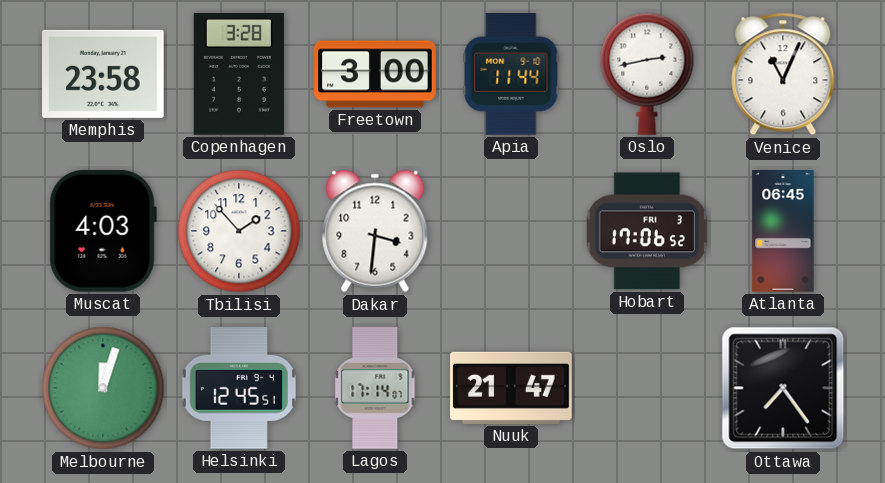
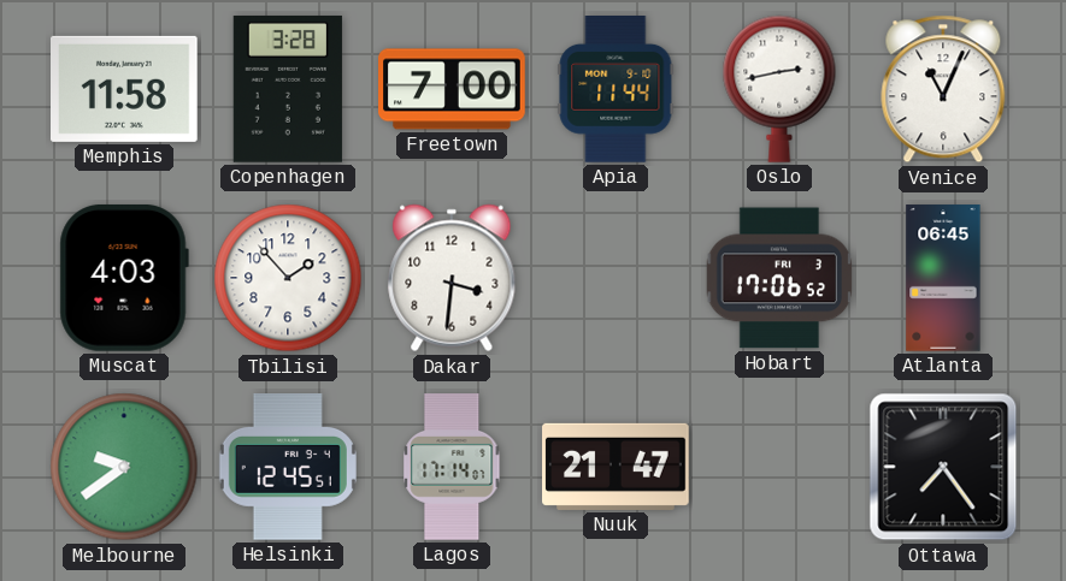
Memphis: 23:58 -> 11:58
Freetown: 3:00 -> 7:00
Melbourne: 12:03 -> 9:39
